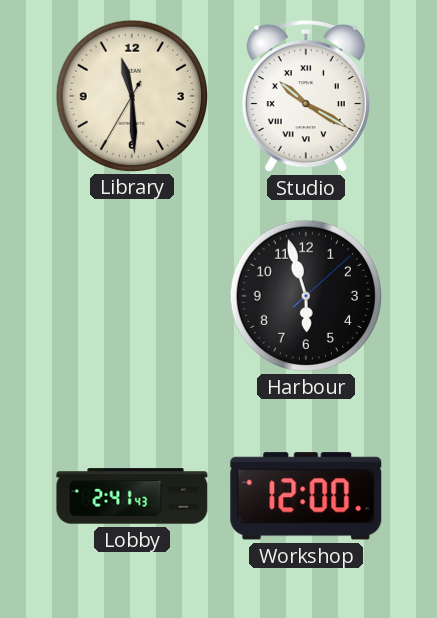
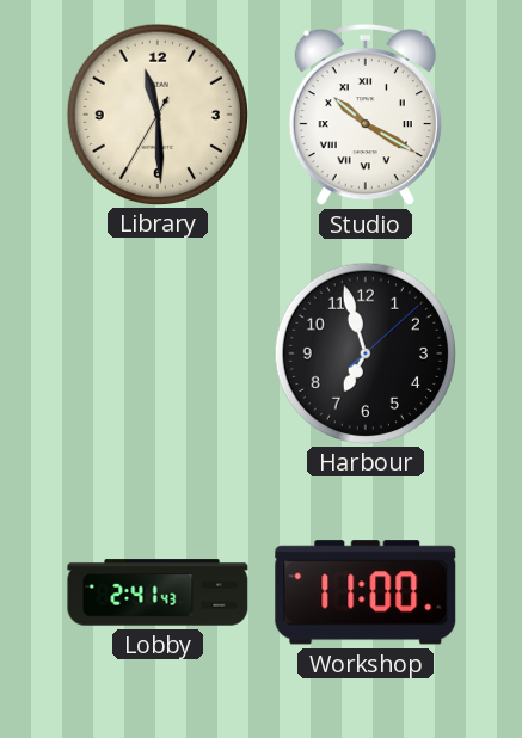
Harbour: 5:57 -> 6:57
Workshop: 12:00 -> 11:00
